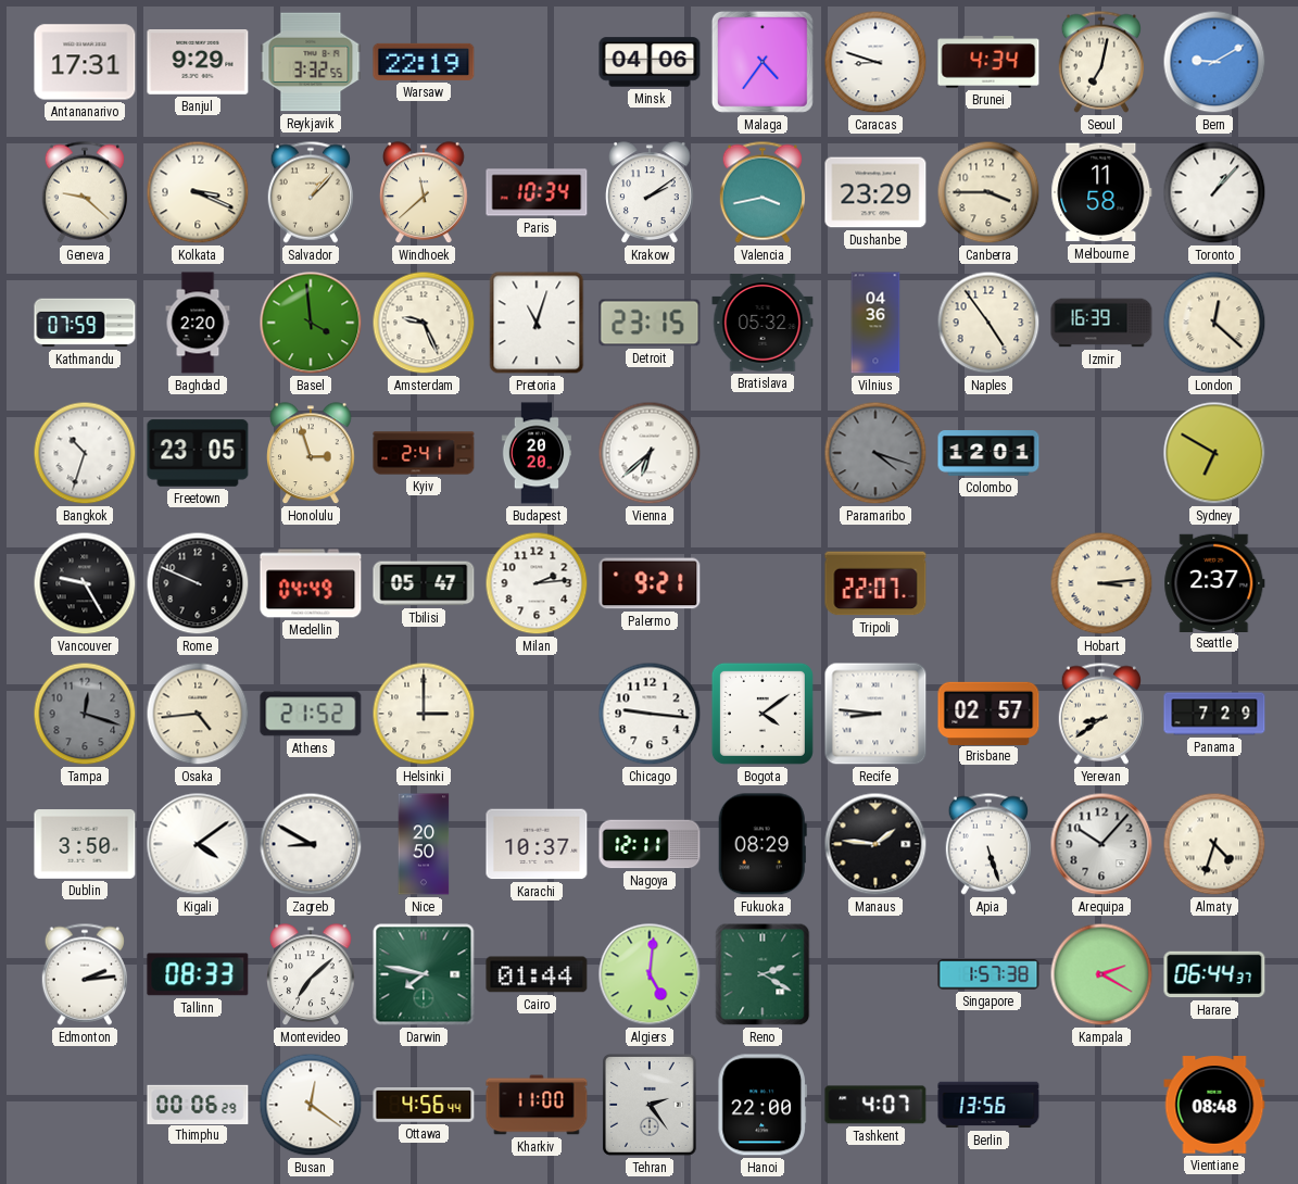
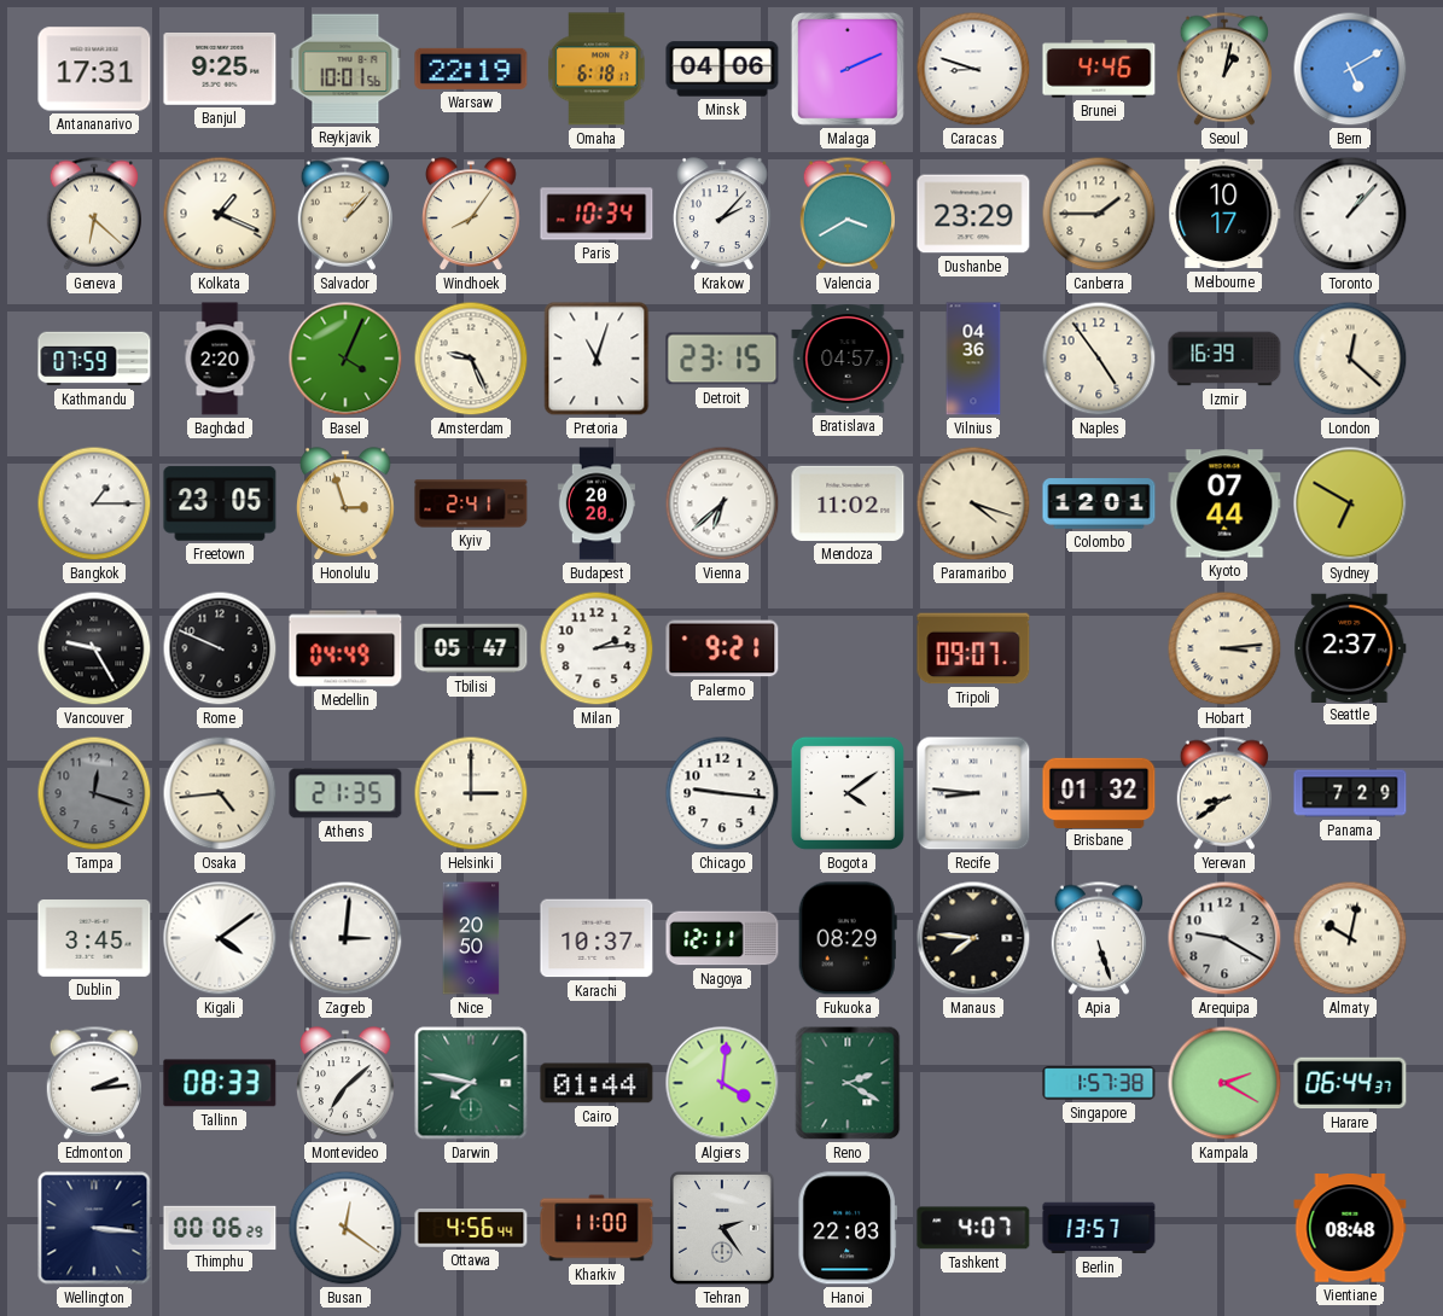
Banjul: 9:29 -> 9:25
Reykjavik: 3:32 -> 10:01
Omaha: none -> 6:18
Malaga: 4:36 -> 2:11
Brunei: 4:34 -> 4:46
Seoul: 7:02 -> 1:02
Bern: 9:10 -> 5:10
Geneva: 9:22 -> 6:22
Kolkata: 3:19 -> 1:19
Windhoek: 11:38 -> 8:06
Krakow: 2:09 -> 2:07
Valencia: 3:43 -> 3:40
Canberra: 3:45 -> 1:45
Melbourne: 11:58 -> 10:17
Basel: 3:59 -> 4:04
Bratislava: 05:32 -> 04:57
Bangkok: 10:33 -> 1:15
Mendoza: none -> 11:02
Paramaribo dial: grey -> cream
Kyoto: none -> 07:44
Tripoli: 22:07 -> 09:07
Athens: 21:52 -> 21:35
Brisbane: 02:57 -> 01:32
Dublin: 3:50 -> 3:45
Zagreb: 8:50 -> 3:01
Manaus: 1:46 -> 7:46
Arequipa: 10:07 -> 9:20
Almaty: 4:33 -> 10:02
Algiers: 5:01 -> 4:01
Wellington: none -> 3:16
Hanoi: 22:00 -> 22:03
Berlin: 13:56 -> 13:57
